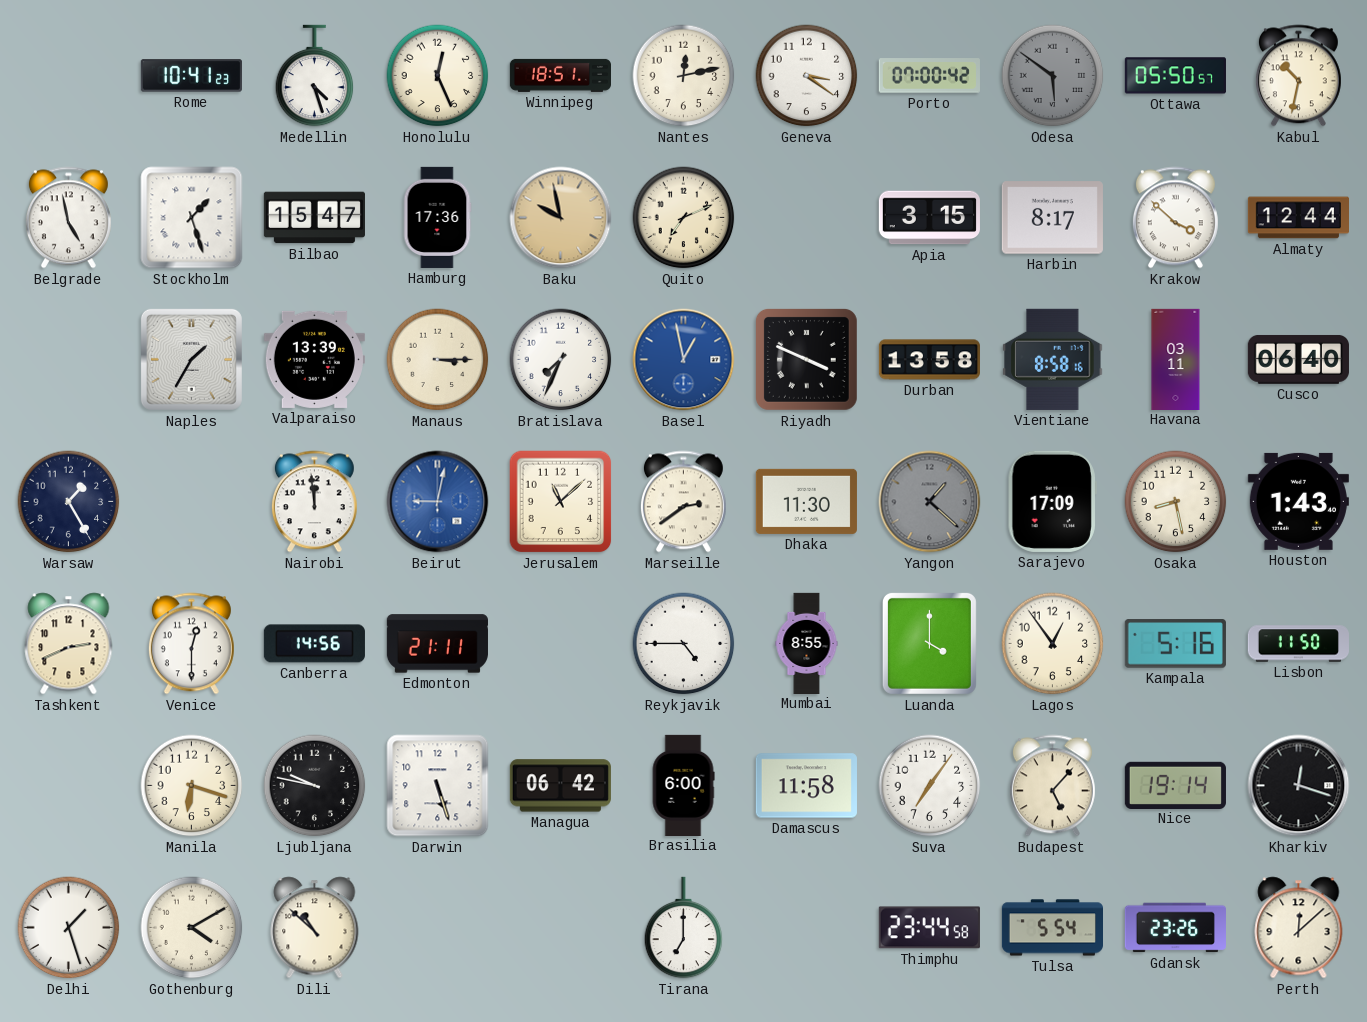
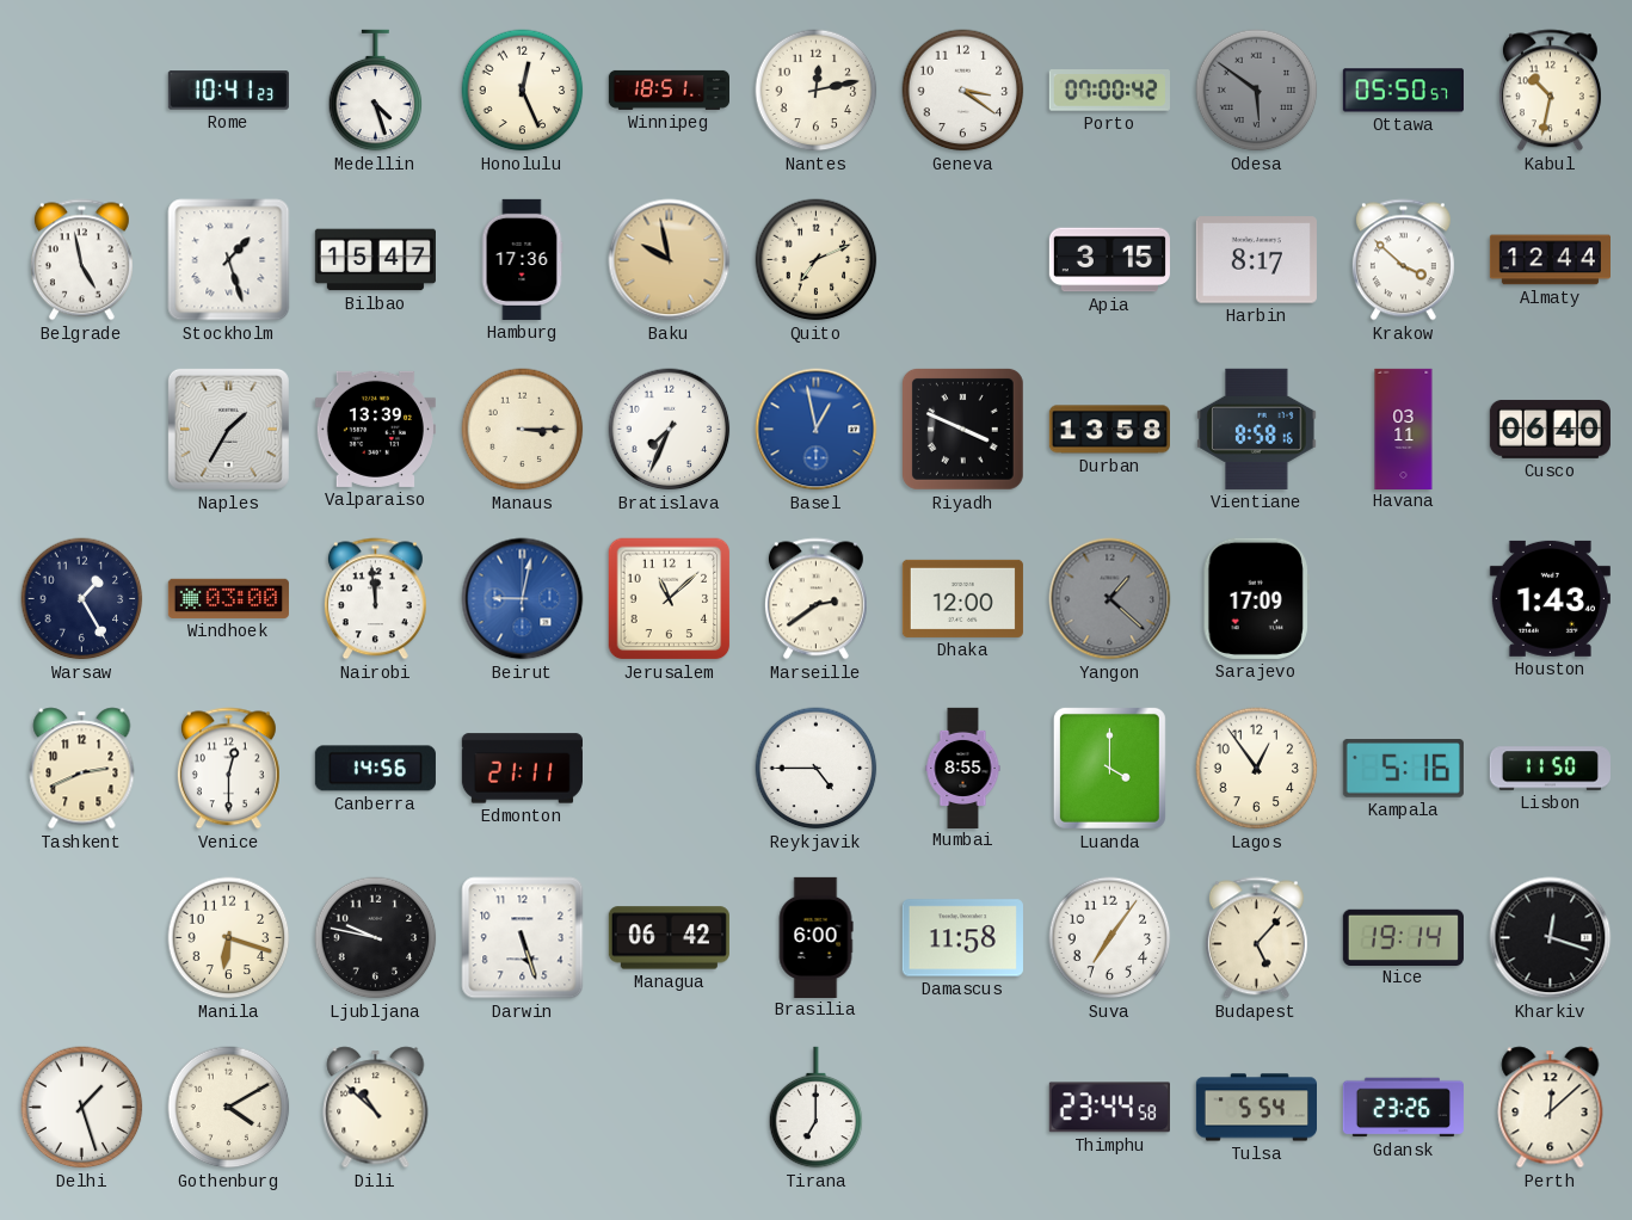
Windhoek: none -> 03:00
Dhaka: 11:30 -> 12:00
Osaka: 8:28 -> none
